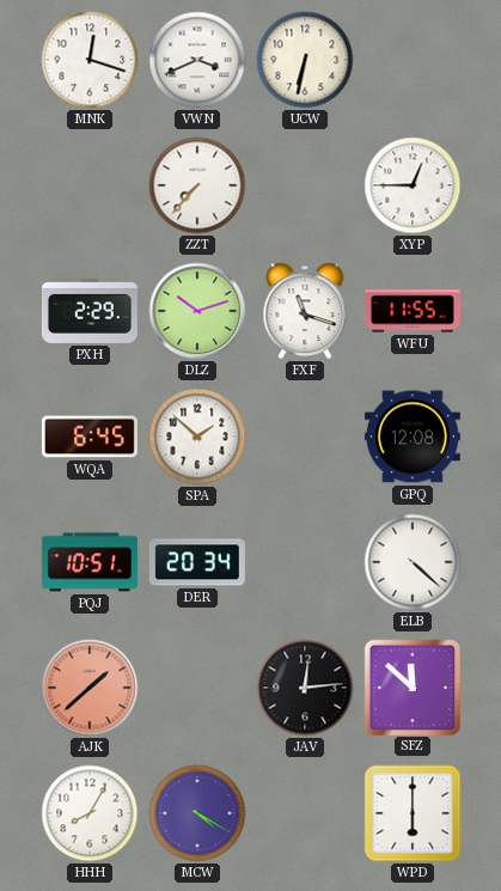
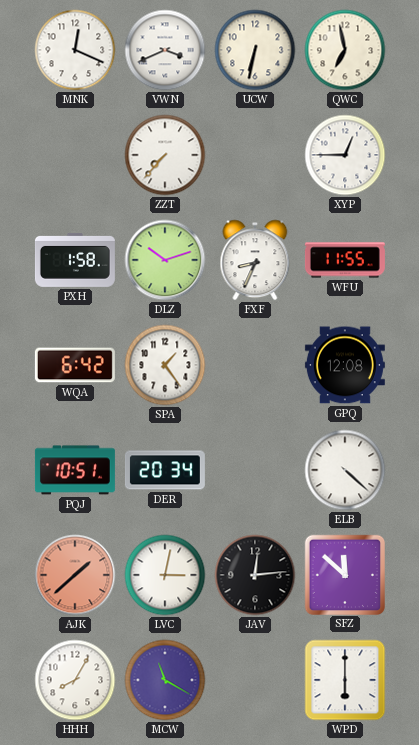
MNK: 12:18 -> 12:19
QWC: none -> 6:58
PXH: 2:29 -> 1:58
FXF: 11:18 -> 8:34
WQA: 6:45 -> 6:42
SPA: 1:52 -> 1:24
LVC: none -> 3:02
MCW: 4:20 -> 11:20
